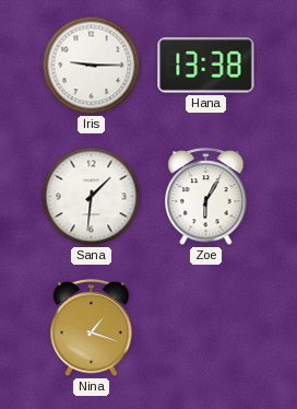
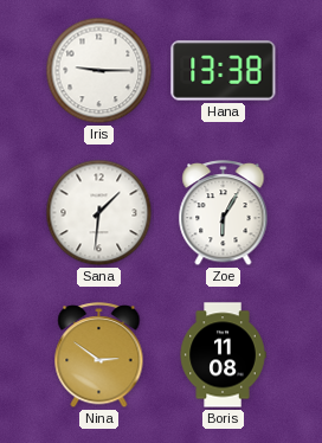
Nina: 1:18 -> 2:51
Boris: none -> 11:08
